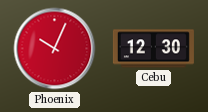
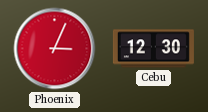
Phoenix: 10:04 -> 3:04
